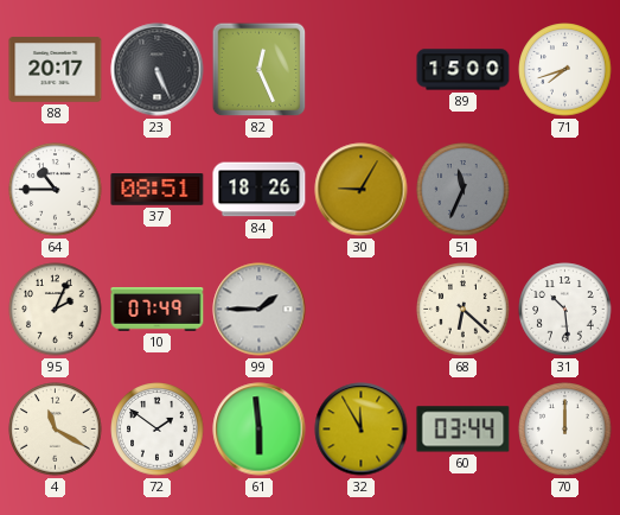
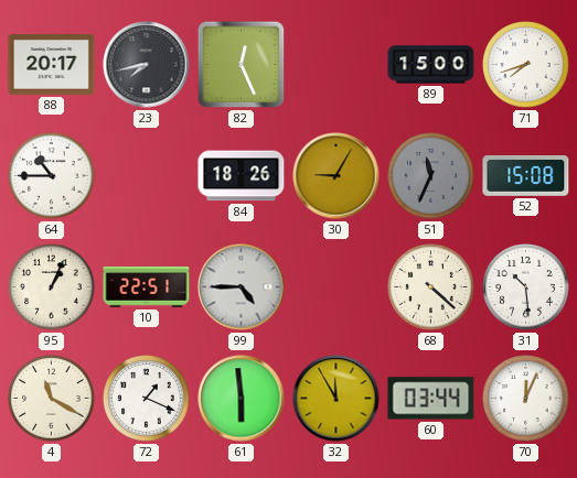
23: 5:26 -> 7:43
37: 08:51 -> none
52: none -> 15:08
95: 2:04 -> 1:04
10: 07:49 -> 22:51
99: 1:45 -> 4:45
68: 6:22 -> 4:22
72: 1:51 -> 1:19
70: 12:00 -> 12:04
